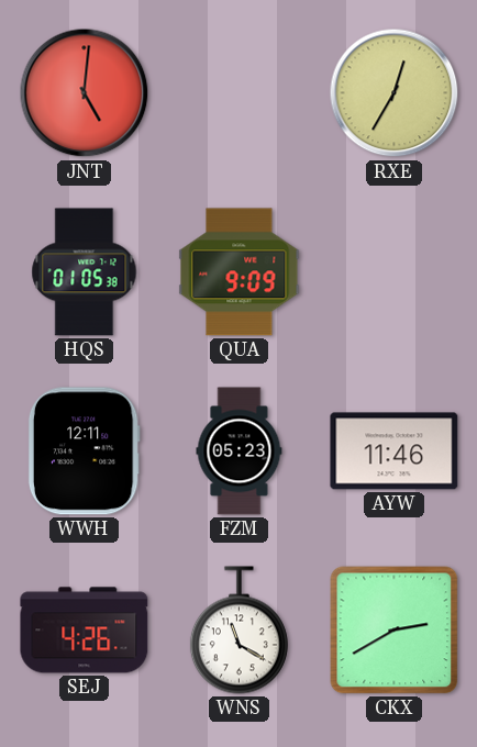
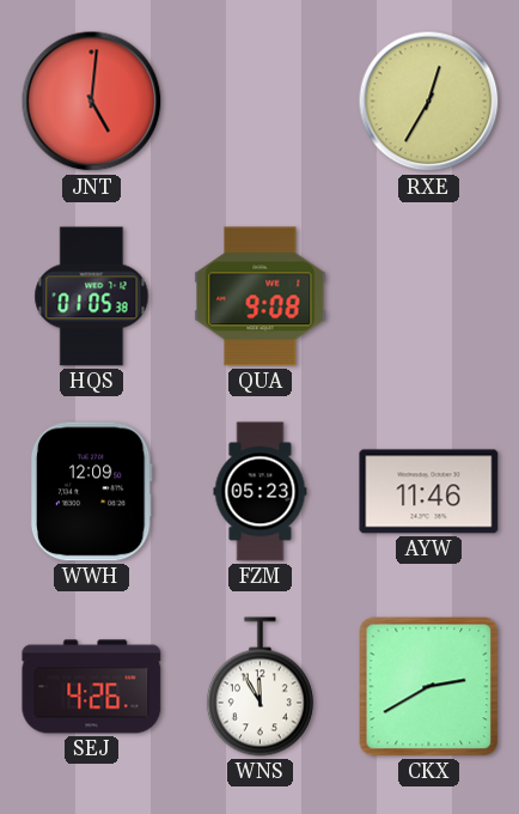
QUA: 9:09 -> 9:08
WWH: 12:11 -> 12:09
WNS: 11:20 -> 11:55
